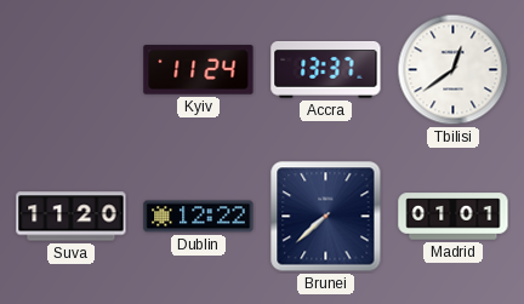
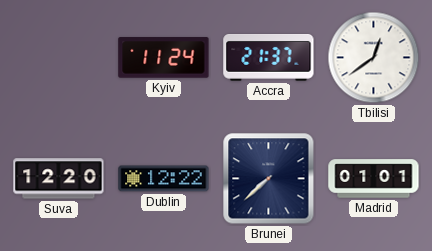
Accra: 13:37 -> 21:37
Suva: 11:20 -> 12:20
